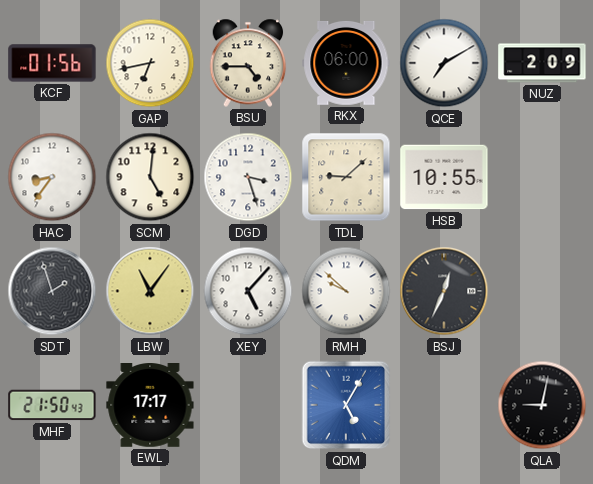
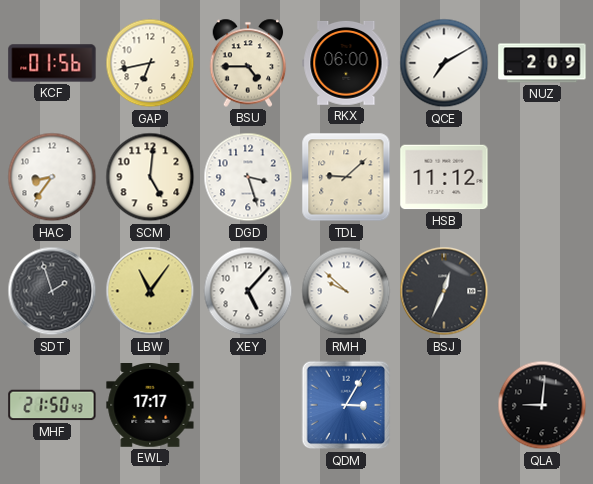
HSB: 10:55 -> 11:12
QDM: 5:05 -> 3:05
QLA: 9:02 -> 9:01
